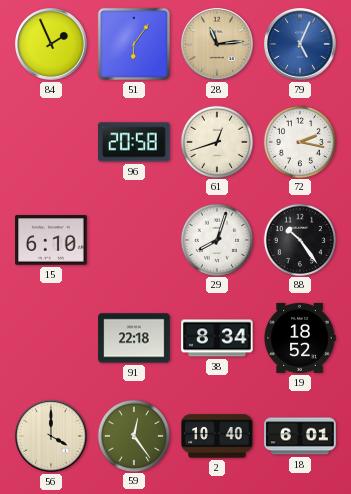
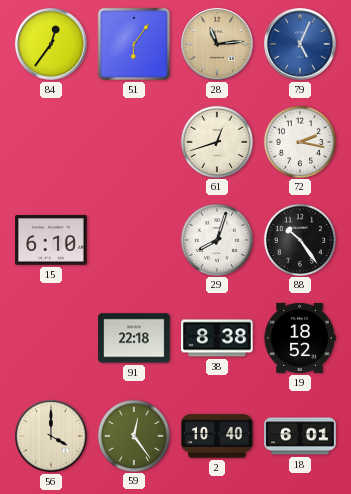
84: 1:56 -> 12:36
96: 20:58 -> none
38: 8:34 -> 8:38
